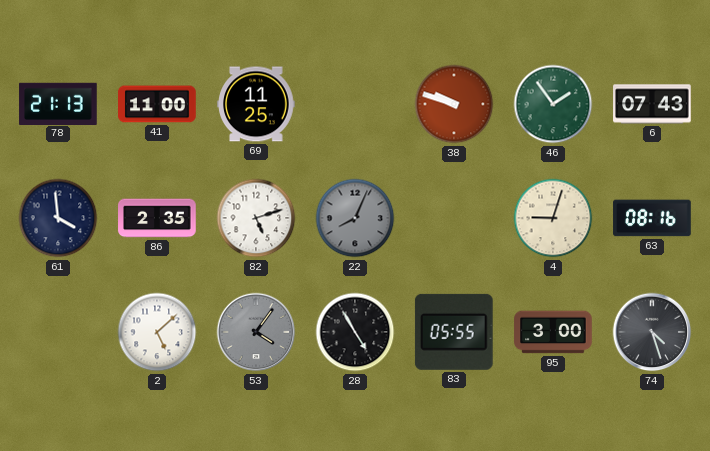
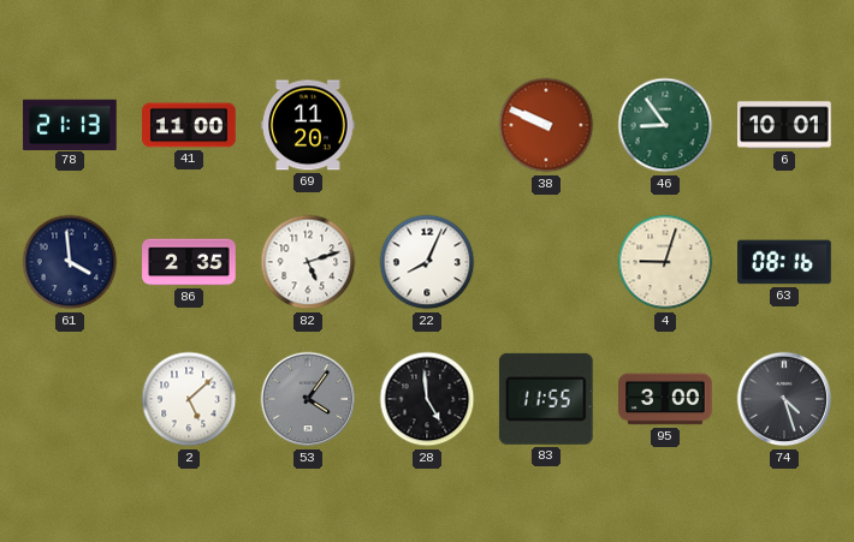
69: 11:25 -> 11:20
38: 9:48 -> 9:49
46: 1:54 -> 8:54
6: 07:43 -> 10:01
22 dial: grey -> white
28: 4:55 -> 4:59
83: 05:55 -> 11:55
